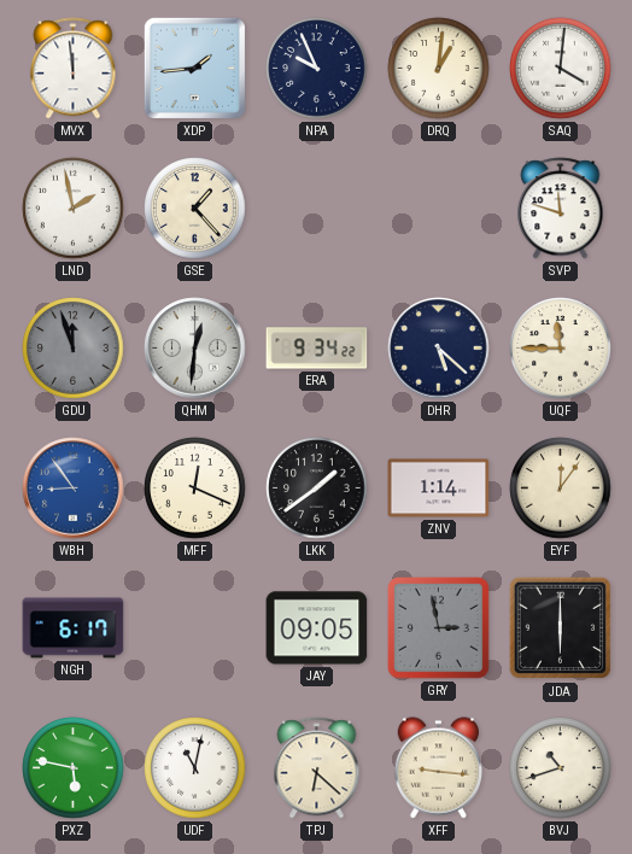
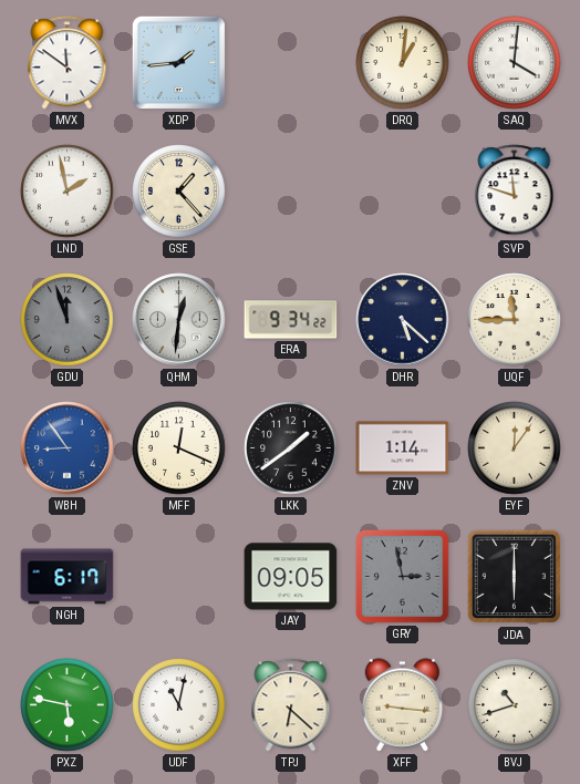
MVX: 11:59 -> 11:51
NPA: 9:56 -> none
